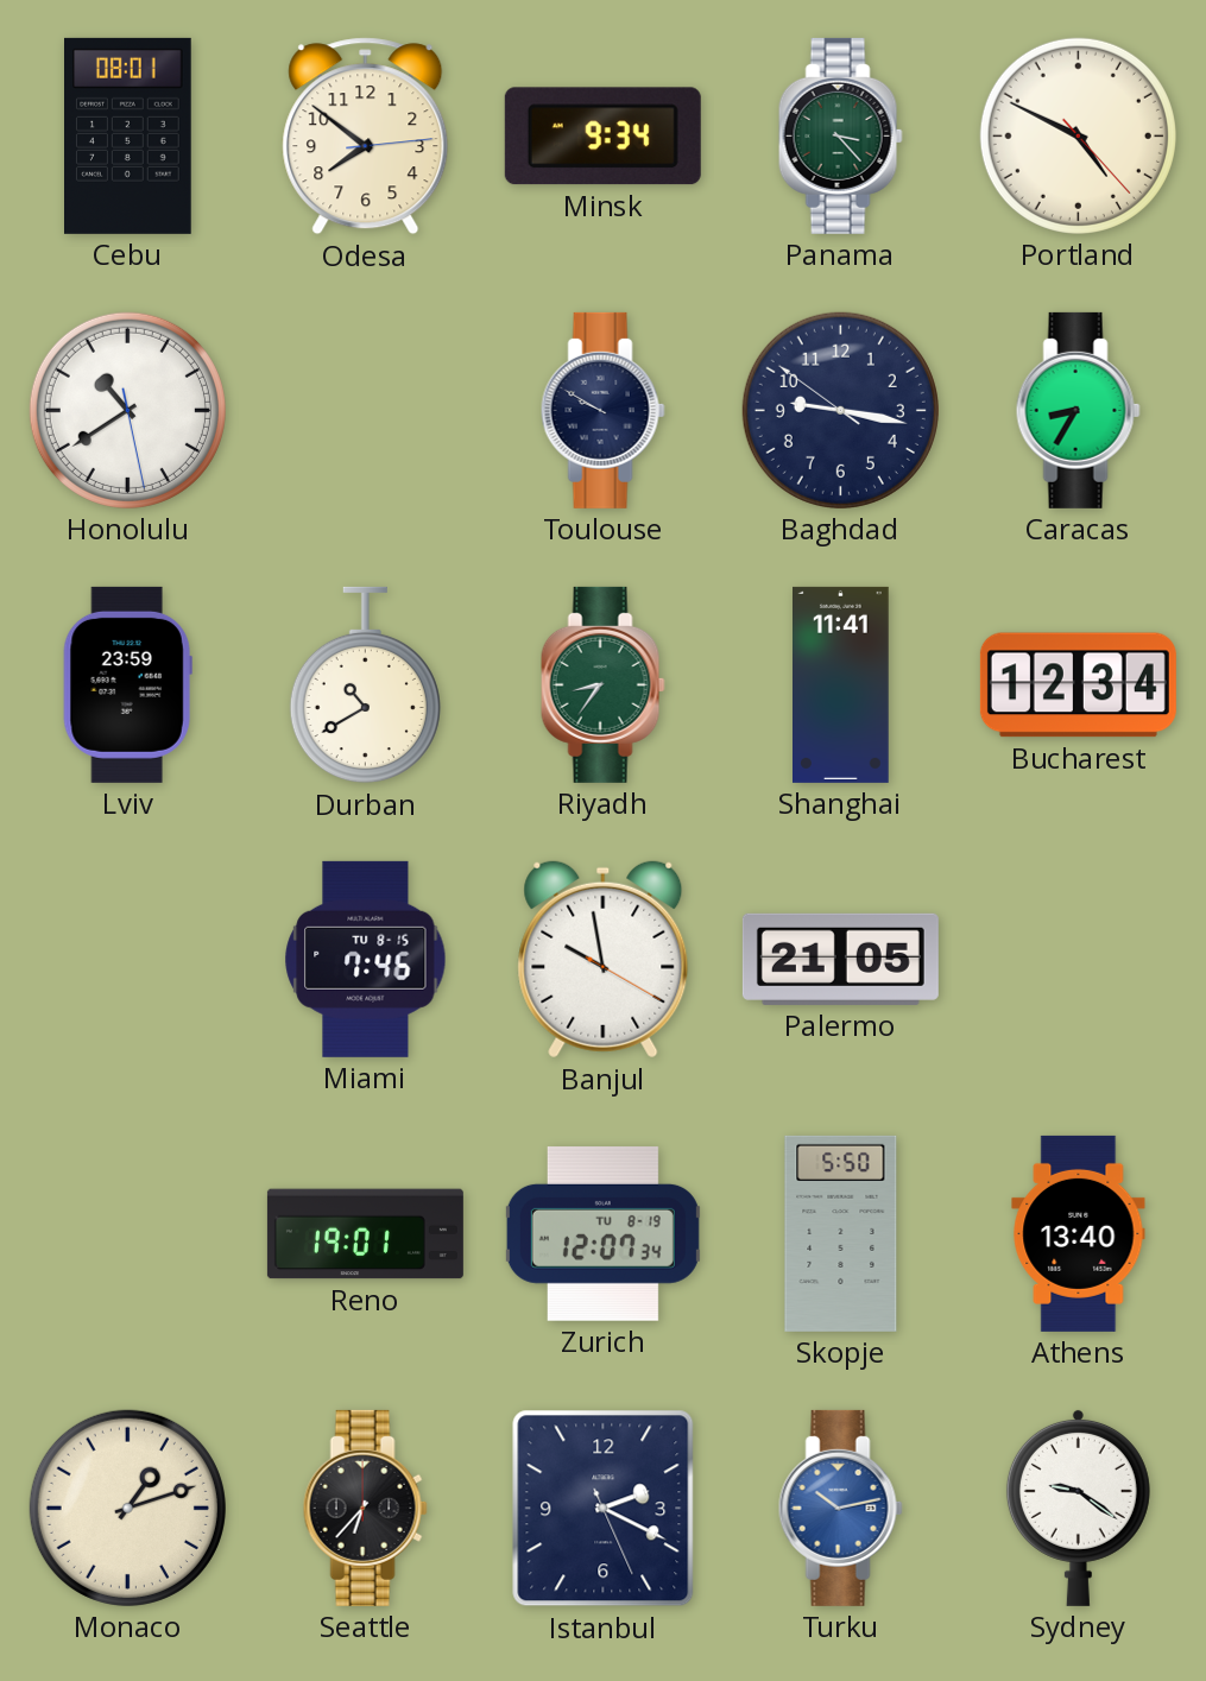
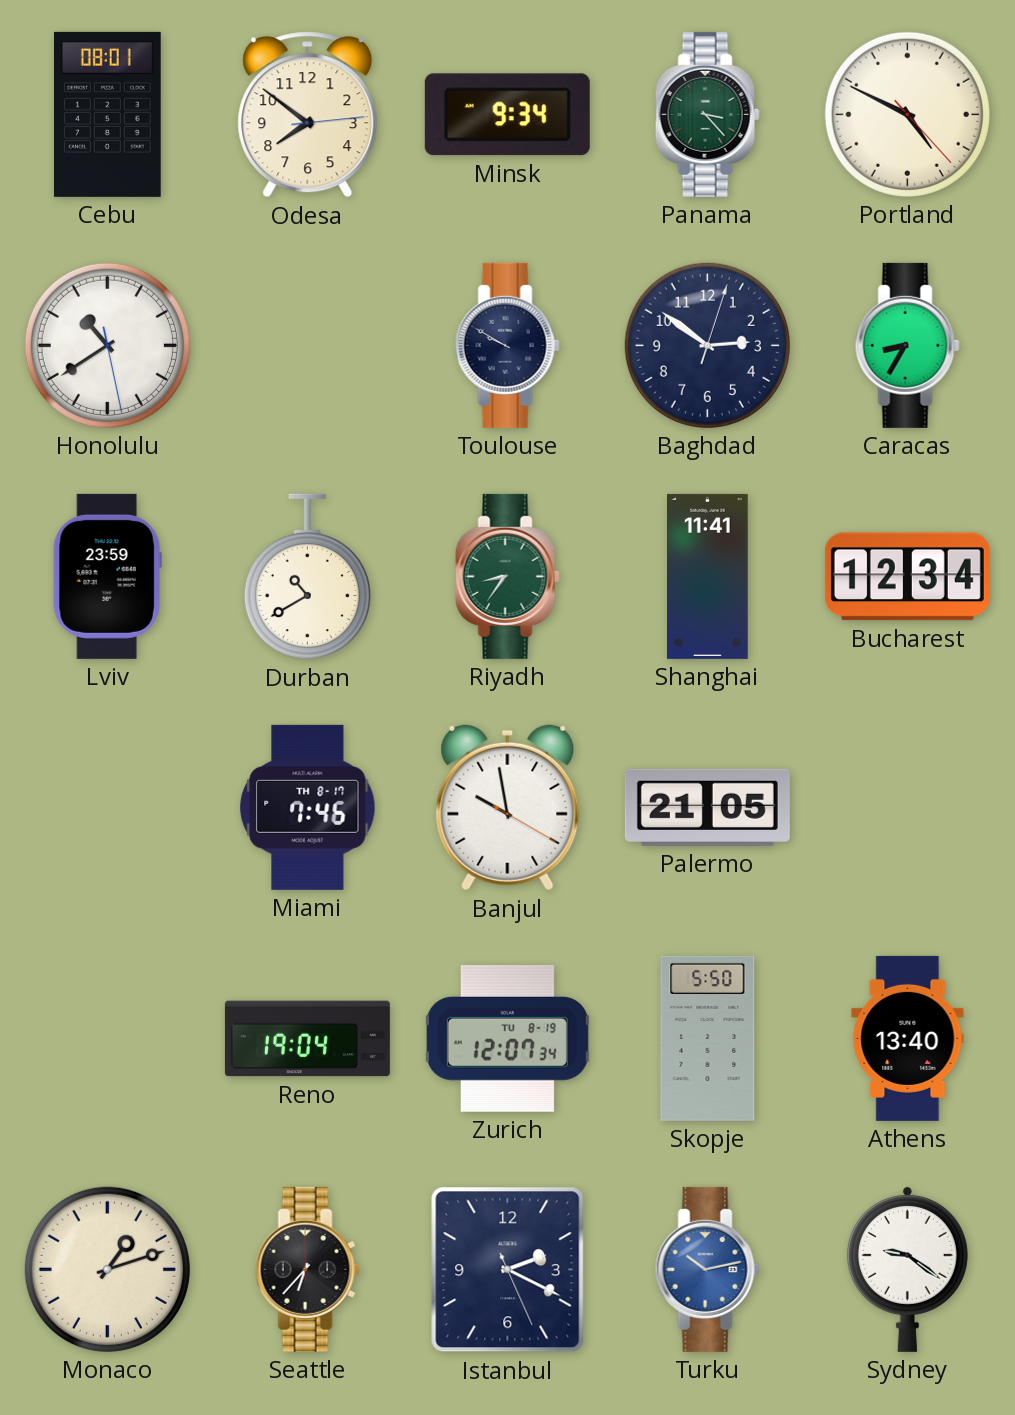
Baghdad: 9:16 -> 2:51
Miami date: TU 8-15 -> TH 8-17
Reno: 19:01 -> 19:04
